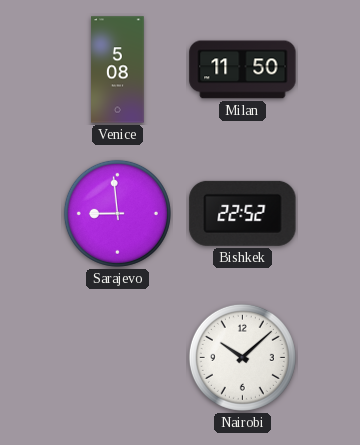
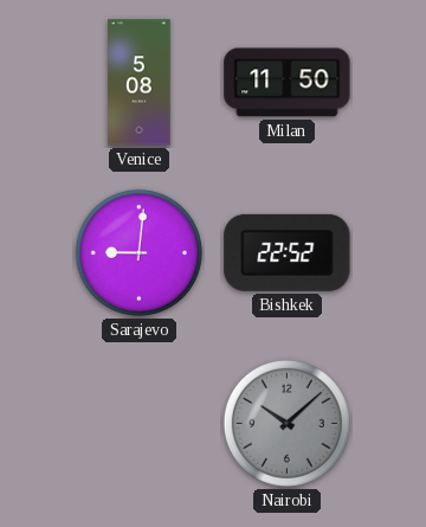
Sarajevo: 8:59 -> 9:01
Nairobi dial: white -> grey
